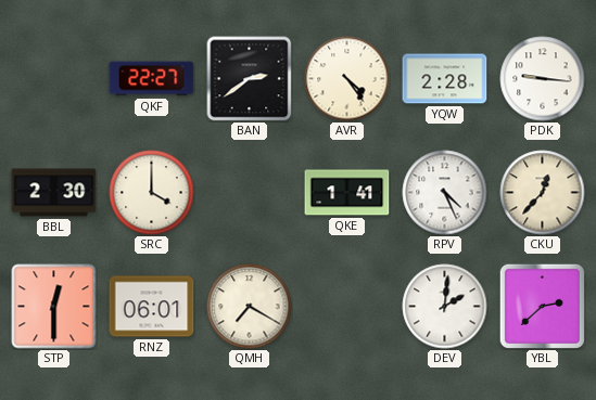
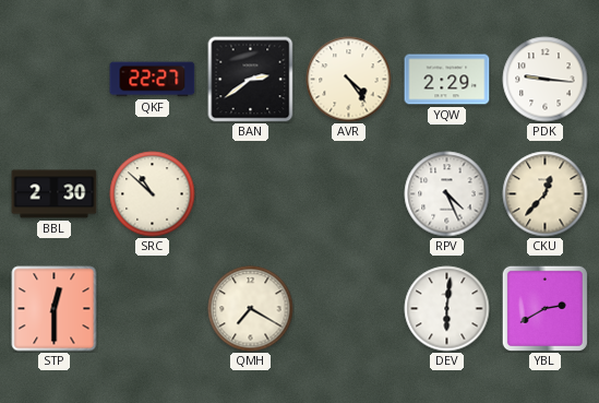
YQW: 2:28 -> 2:29
SRC: 4:00 -> 10:52
QKE: 1:41 -> none
RNZ: 06:01 -> none
DEV: 2:01 -> 6:01
YBL: 2:38 -> 2:40
